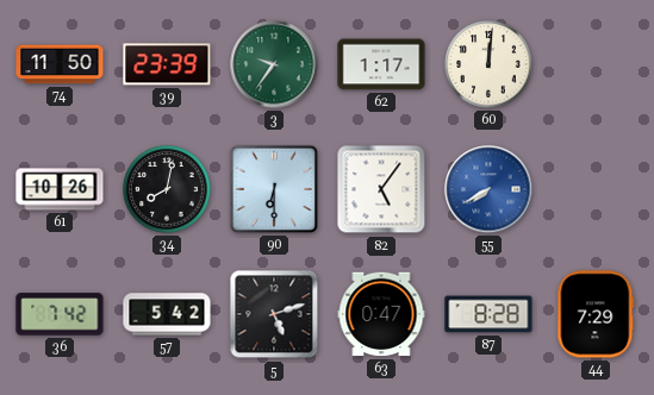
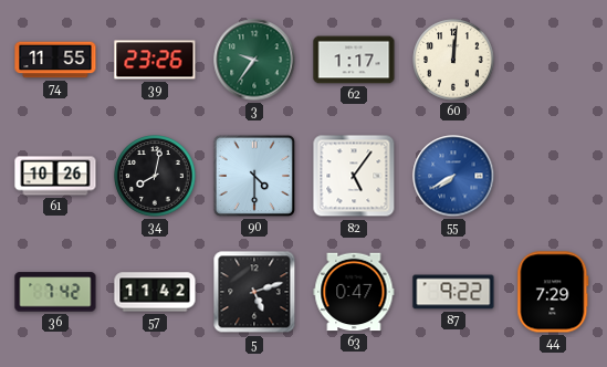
74: 11:50 -> 11:55
39: 23:39 -> 23:26
90: 6:30 -> 4:30
57: 5:42 -> 11:42
87: 8:28 -> 9:22
